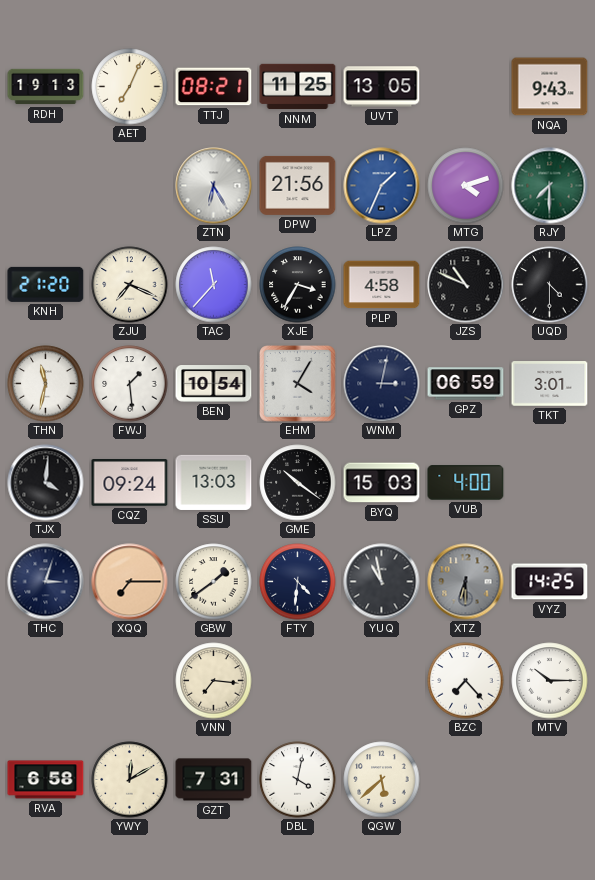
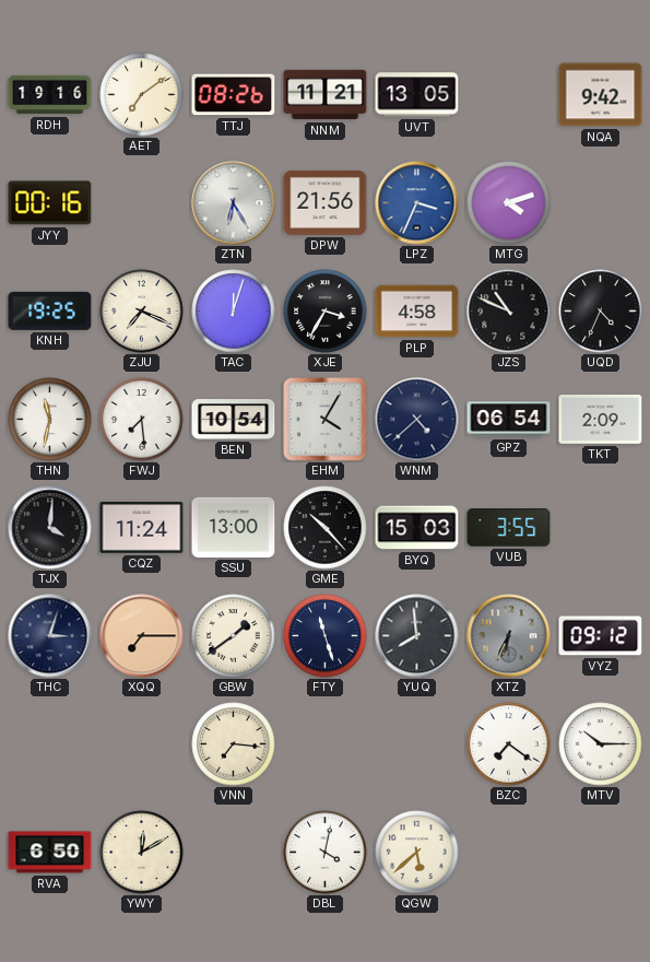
RDH: 19:13 -> 19:16
AET: 7:04 -> 7:09
TTJ: 08:21 -> 08:26
NNM: 11:25 -> 11:21
NQA: 9:43 -> 9:42
JYY: none -> 00:16
LPZ: 1:34 -> 3:34
RJY: 7:30 -> none
KNH: 21:20 -> 19:25
TAC: 11:37 -> 12:03
UQD: 4:30 -> 4:34
FWJ: 1:29 -> 7:29
WNM: 3:02 -> 4:38
GPZ: 06:59 -> 06:54
TKT: 3:01 -> 2:09
CQZ: 09:24 -> 11:24
SSU: 13:03 -> 13:00
GME: 10:21 -> 10:23
VUB: 4:00 -> 3:55
FTY: 4:31 -> 11:27
YUQ: 10:58 -> 7:59
XTZ: 6:30 -> 6:34
VYZ: 14:25 -> 09:12
BZC: 7:23 -> 7:21
RVA: 6:58 -> 6:50
GZT: 7:31 -> none
